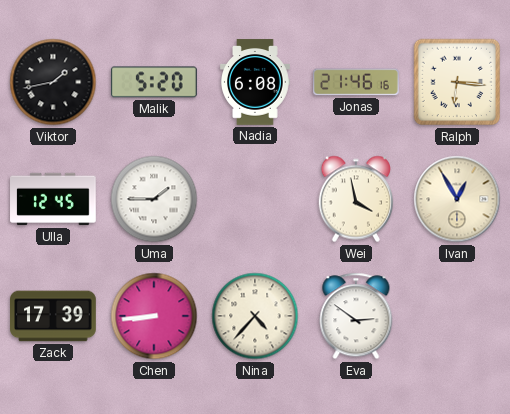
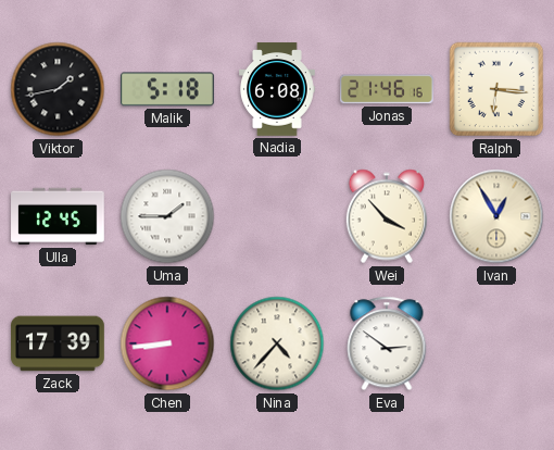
Malik: 5:20 -> 5:18
Wei: 3:58 -> 3:53
